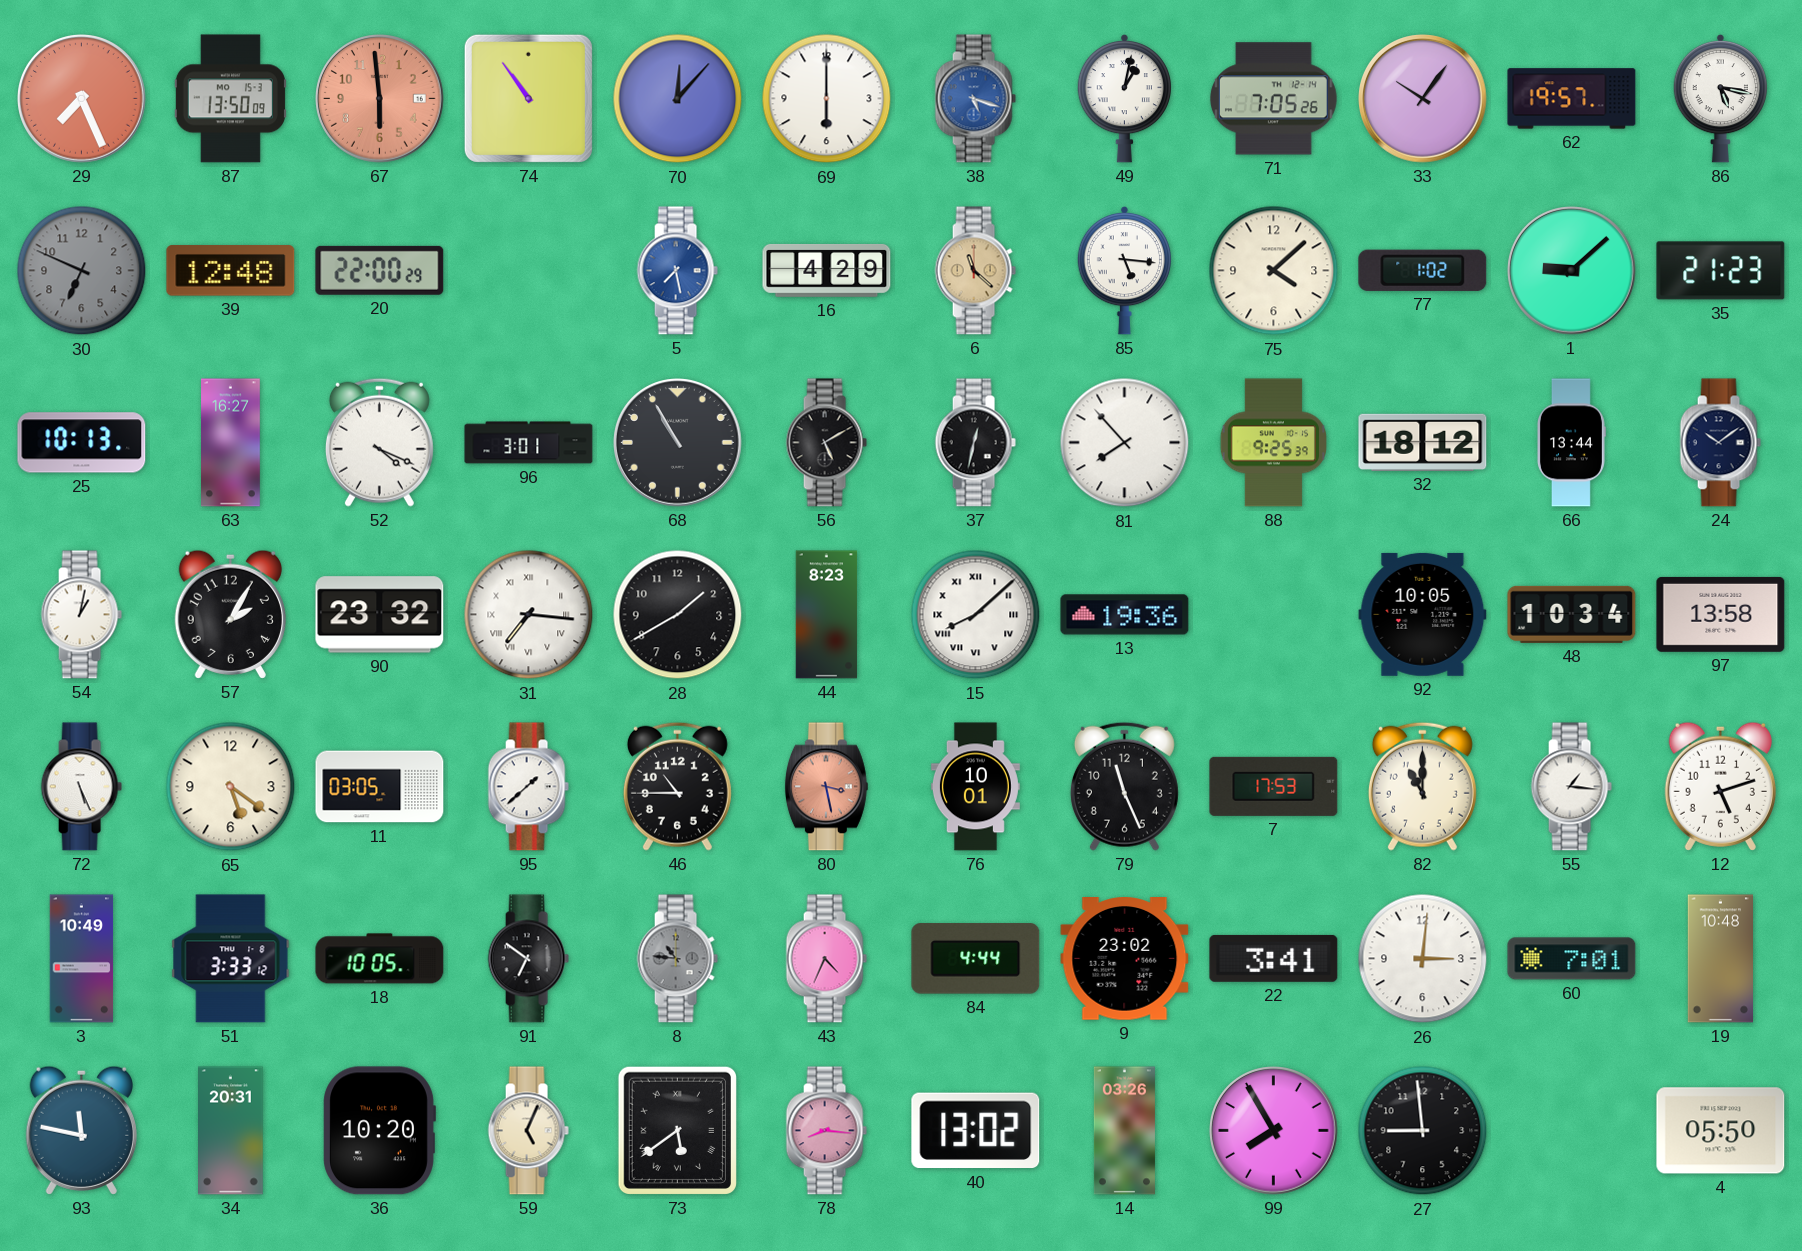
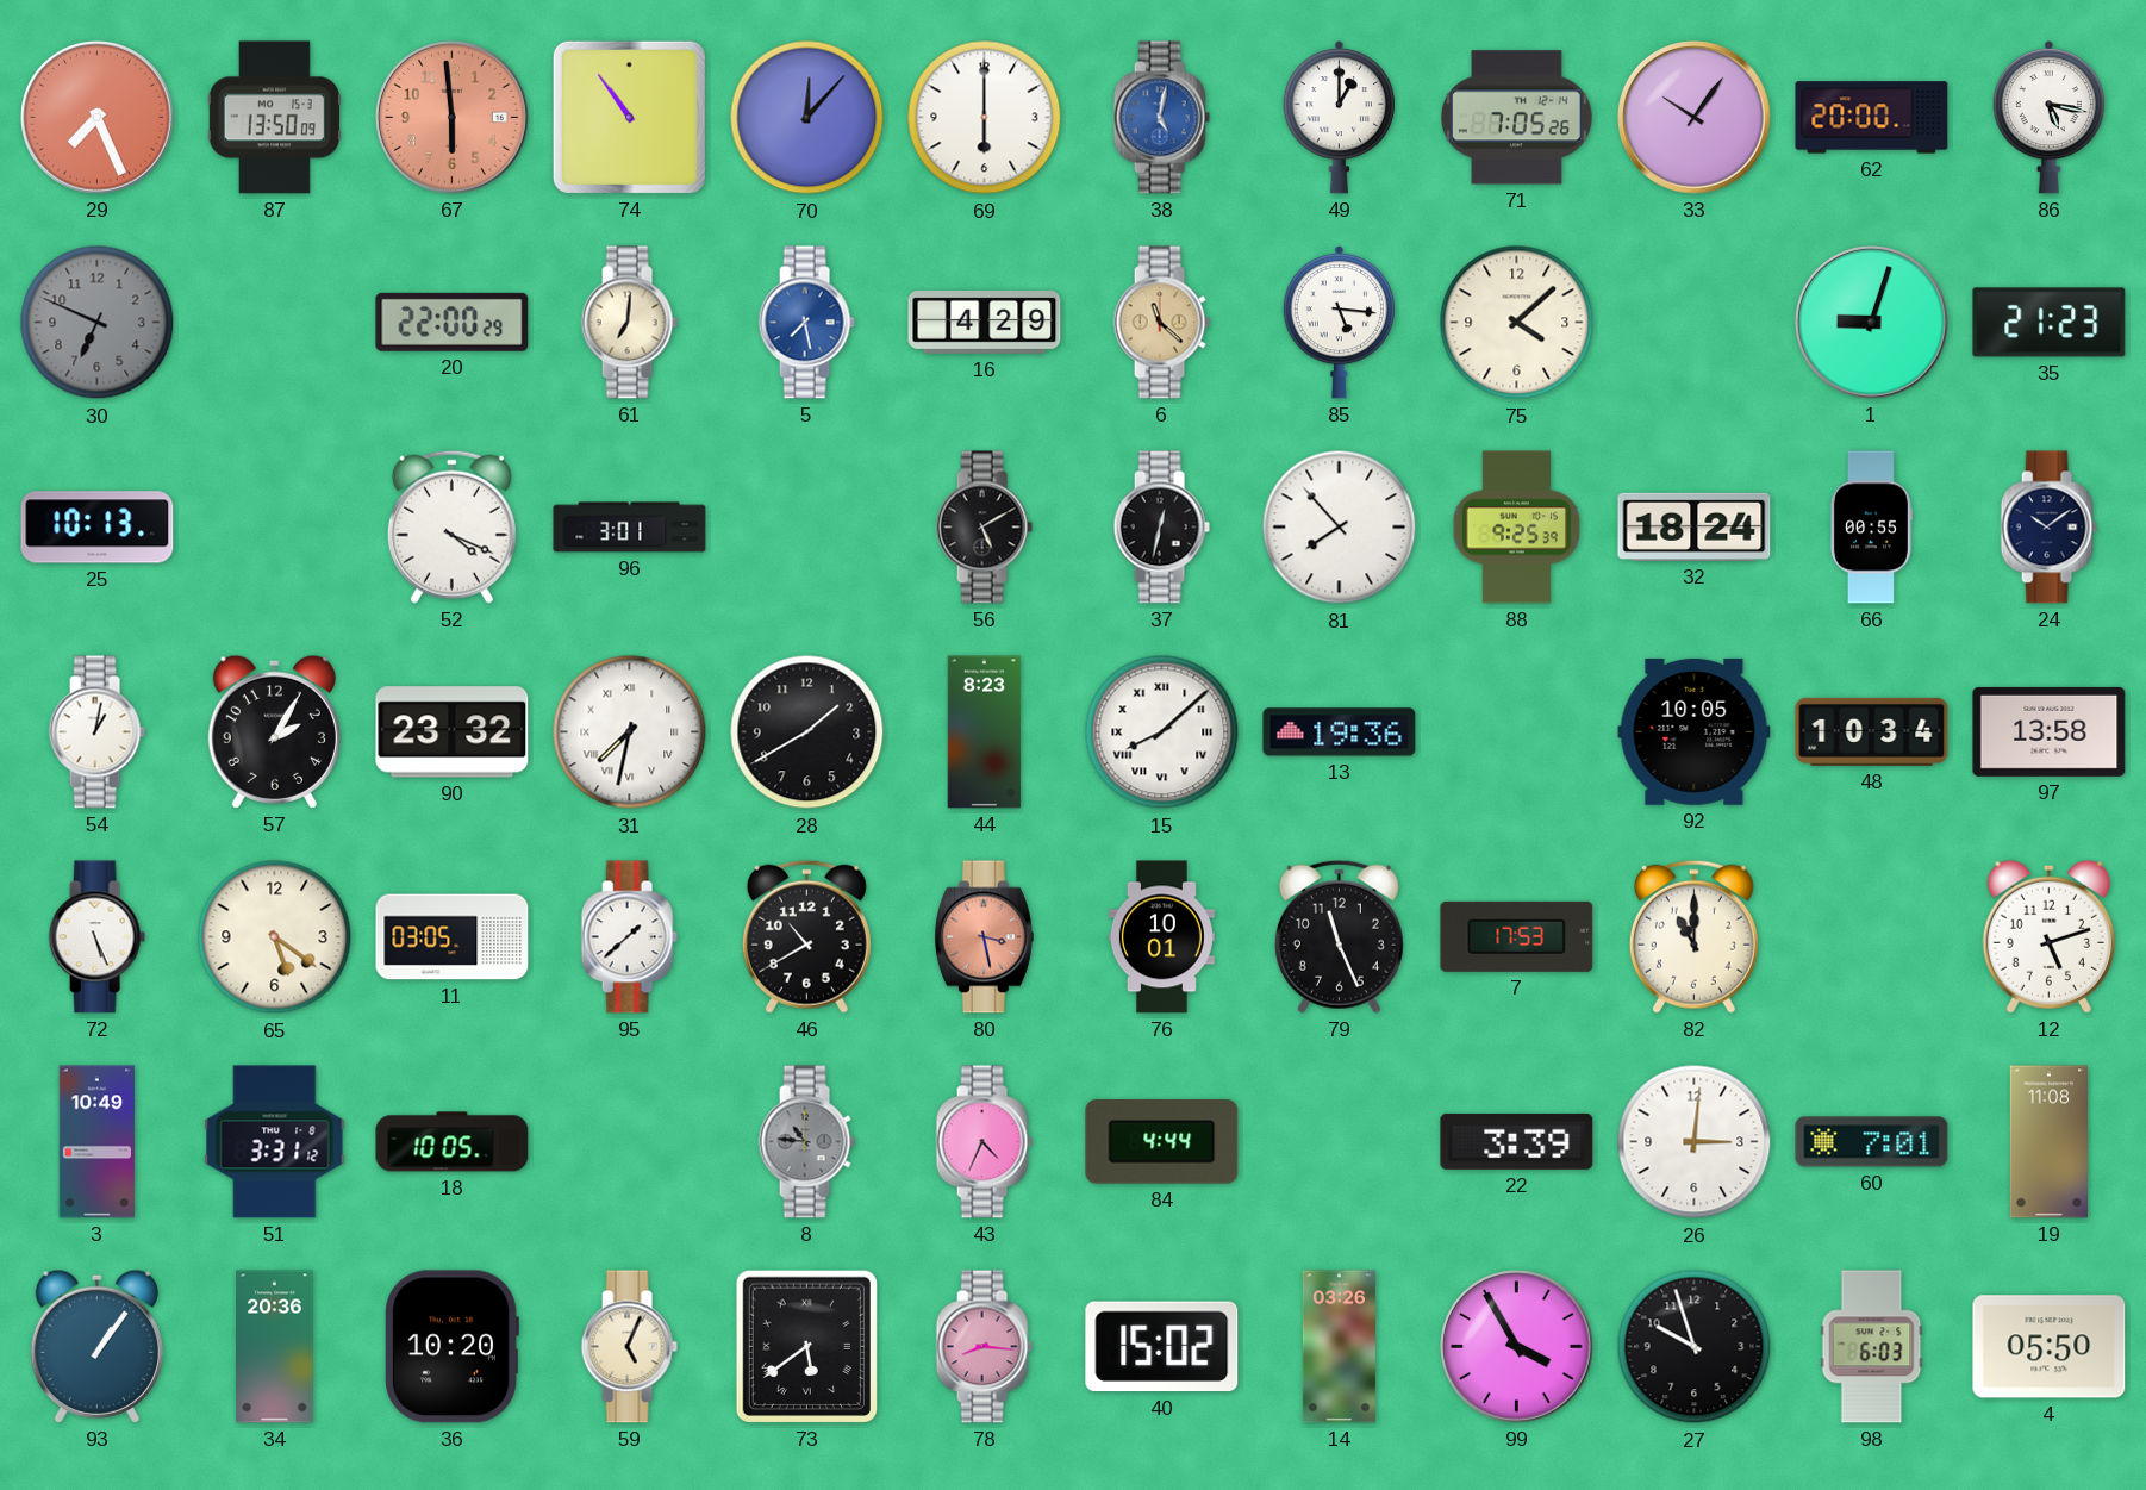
38: 5:18 -> 5:02
49: 1:02 -> 1:00
62: 19:57 -> 20:00
39: 12:48 -> none
61: none -> 7:01
77: 1:02 -> none
1: 9:08 -> 9:03
63: 16:27 -> none
68: 10:55 -> none
32: 18:12 -> 18:24
66: 13:44 -> 00:55
31: 7:16 -> 7:32
46: 10:45 -> 10:40
55: 1:16 -> none
51: 3:33 -> 3:31
91: 6:51 -> none
9: 23:02 -> none
22: 3:41 -> 3:39
19: 10:48 -> 11:08
93: 11:47 -> 1:06
34: 20:31 -> 20:36
40: 13:02 -> 15:02
99: 7:55 -> 3:55
27: 8:59 -> 9:57
98: none -> 6:03
